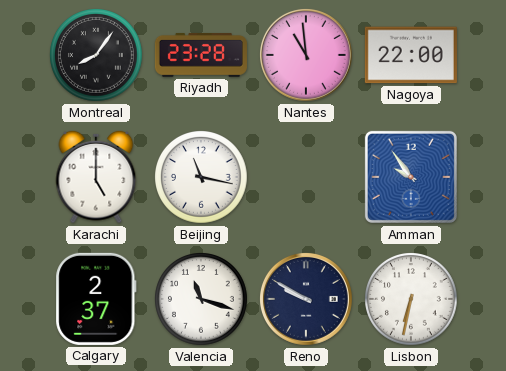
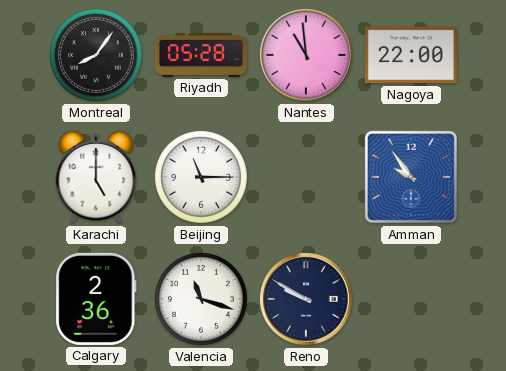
Riyadh: 23:28 -> 05:28
Beijing: 11:17 -> 11:15
Calgary: 2:37 -> 2:36
Lisbon: 6:32 -> none
